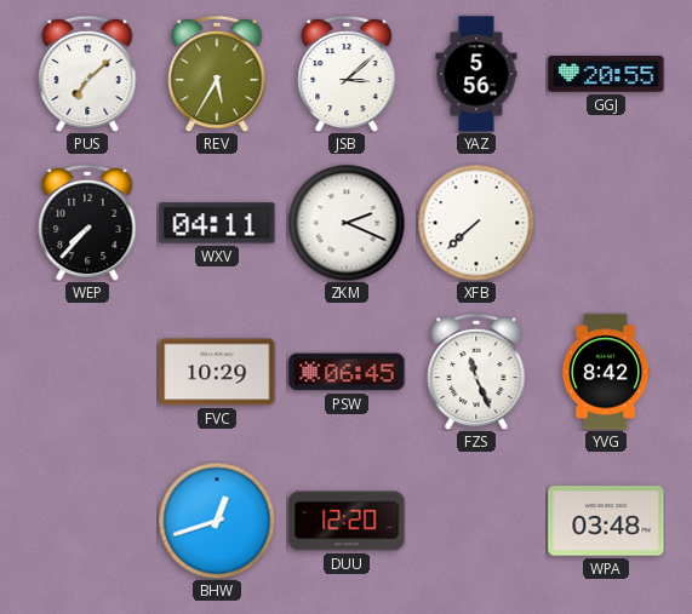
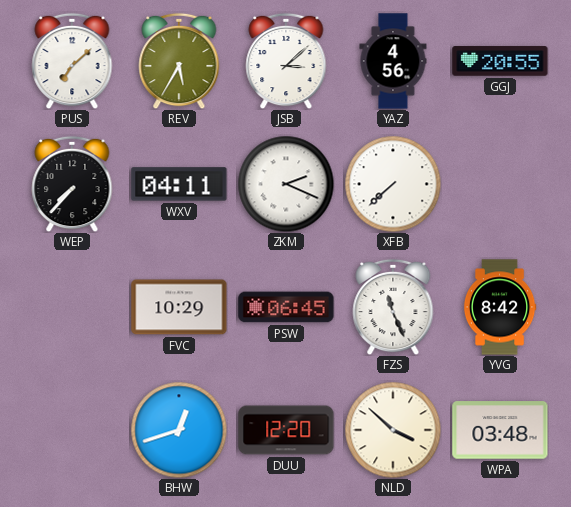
YAZ: 5:56 -> 4:56
NLD: none -> 3:52
